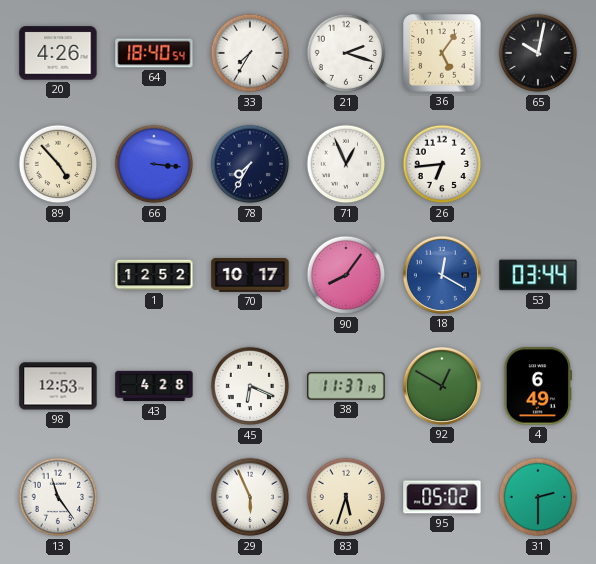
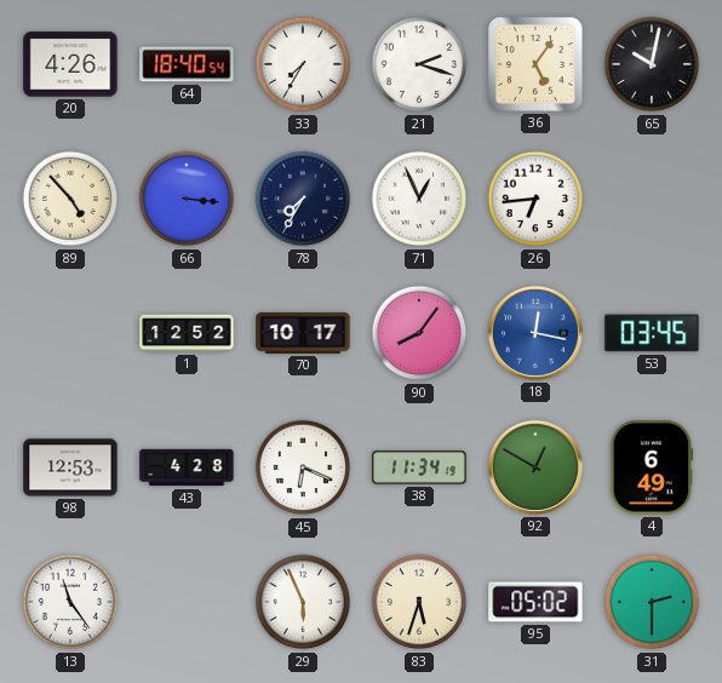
18: 12:20 -> 12:17
53: 03:44 -> 03:45
38: 11:37 -> 11:34
